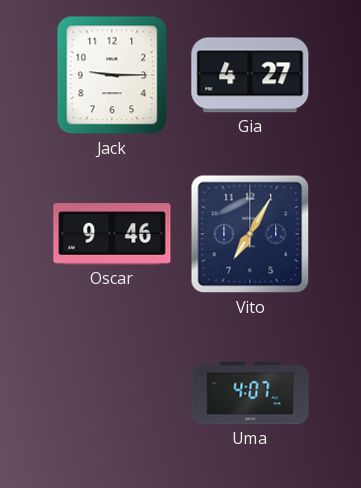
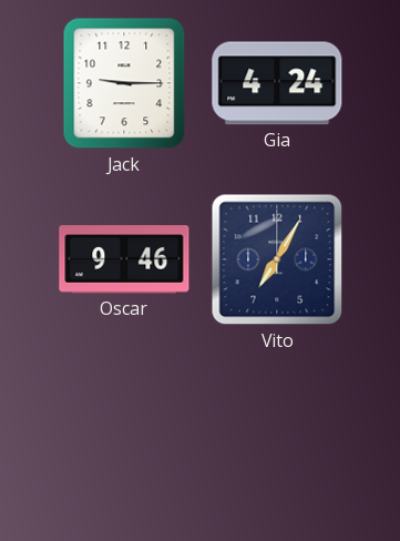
Gia: 4:27 -> 4:24
Uma: 4:07 -> none
